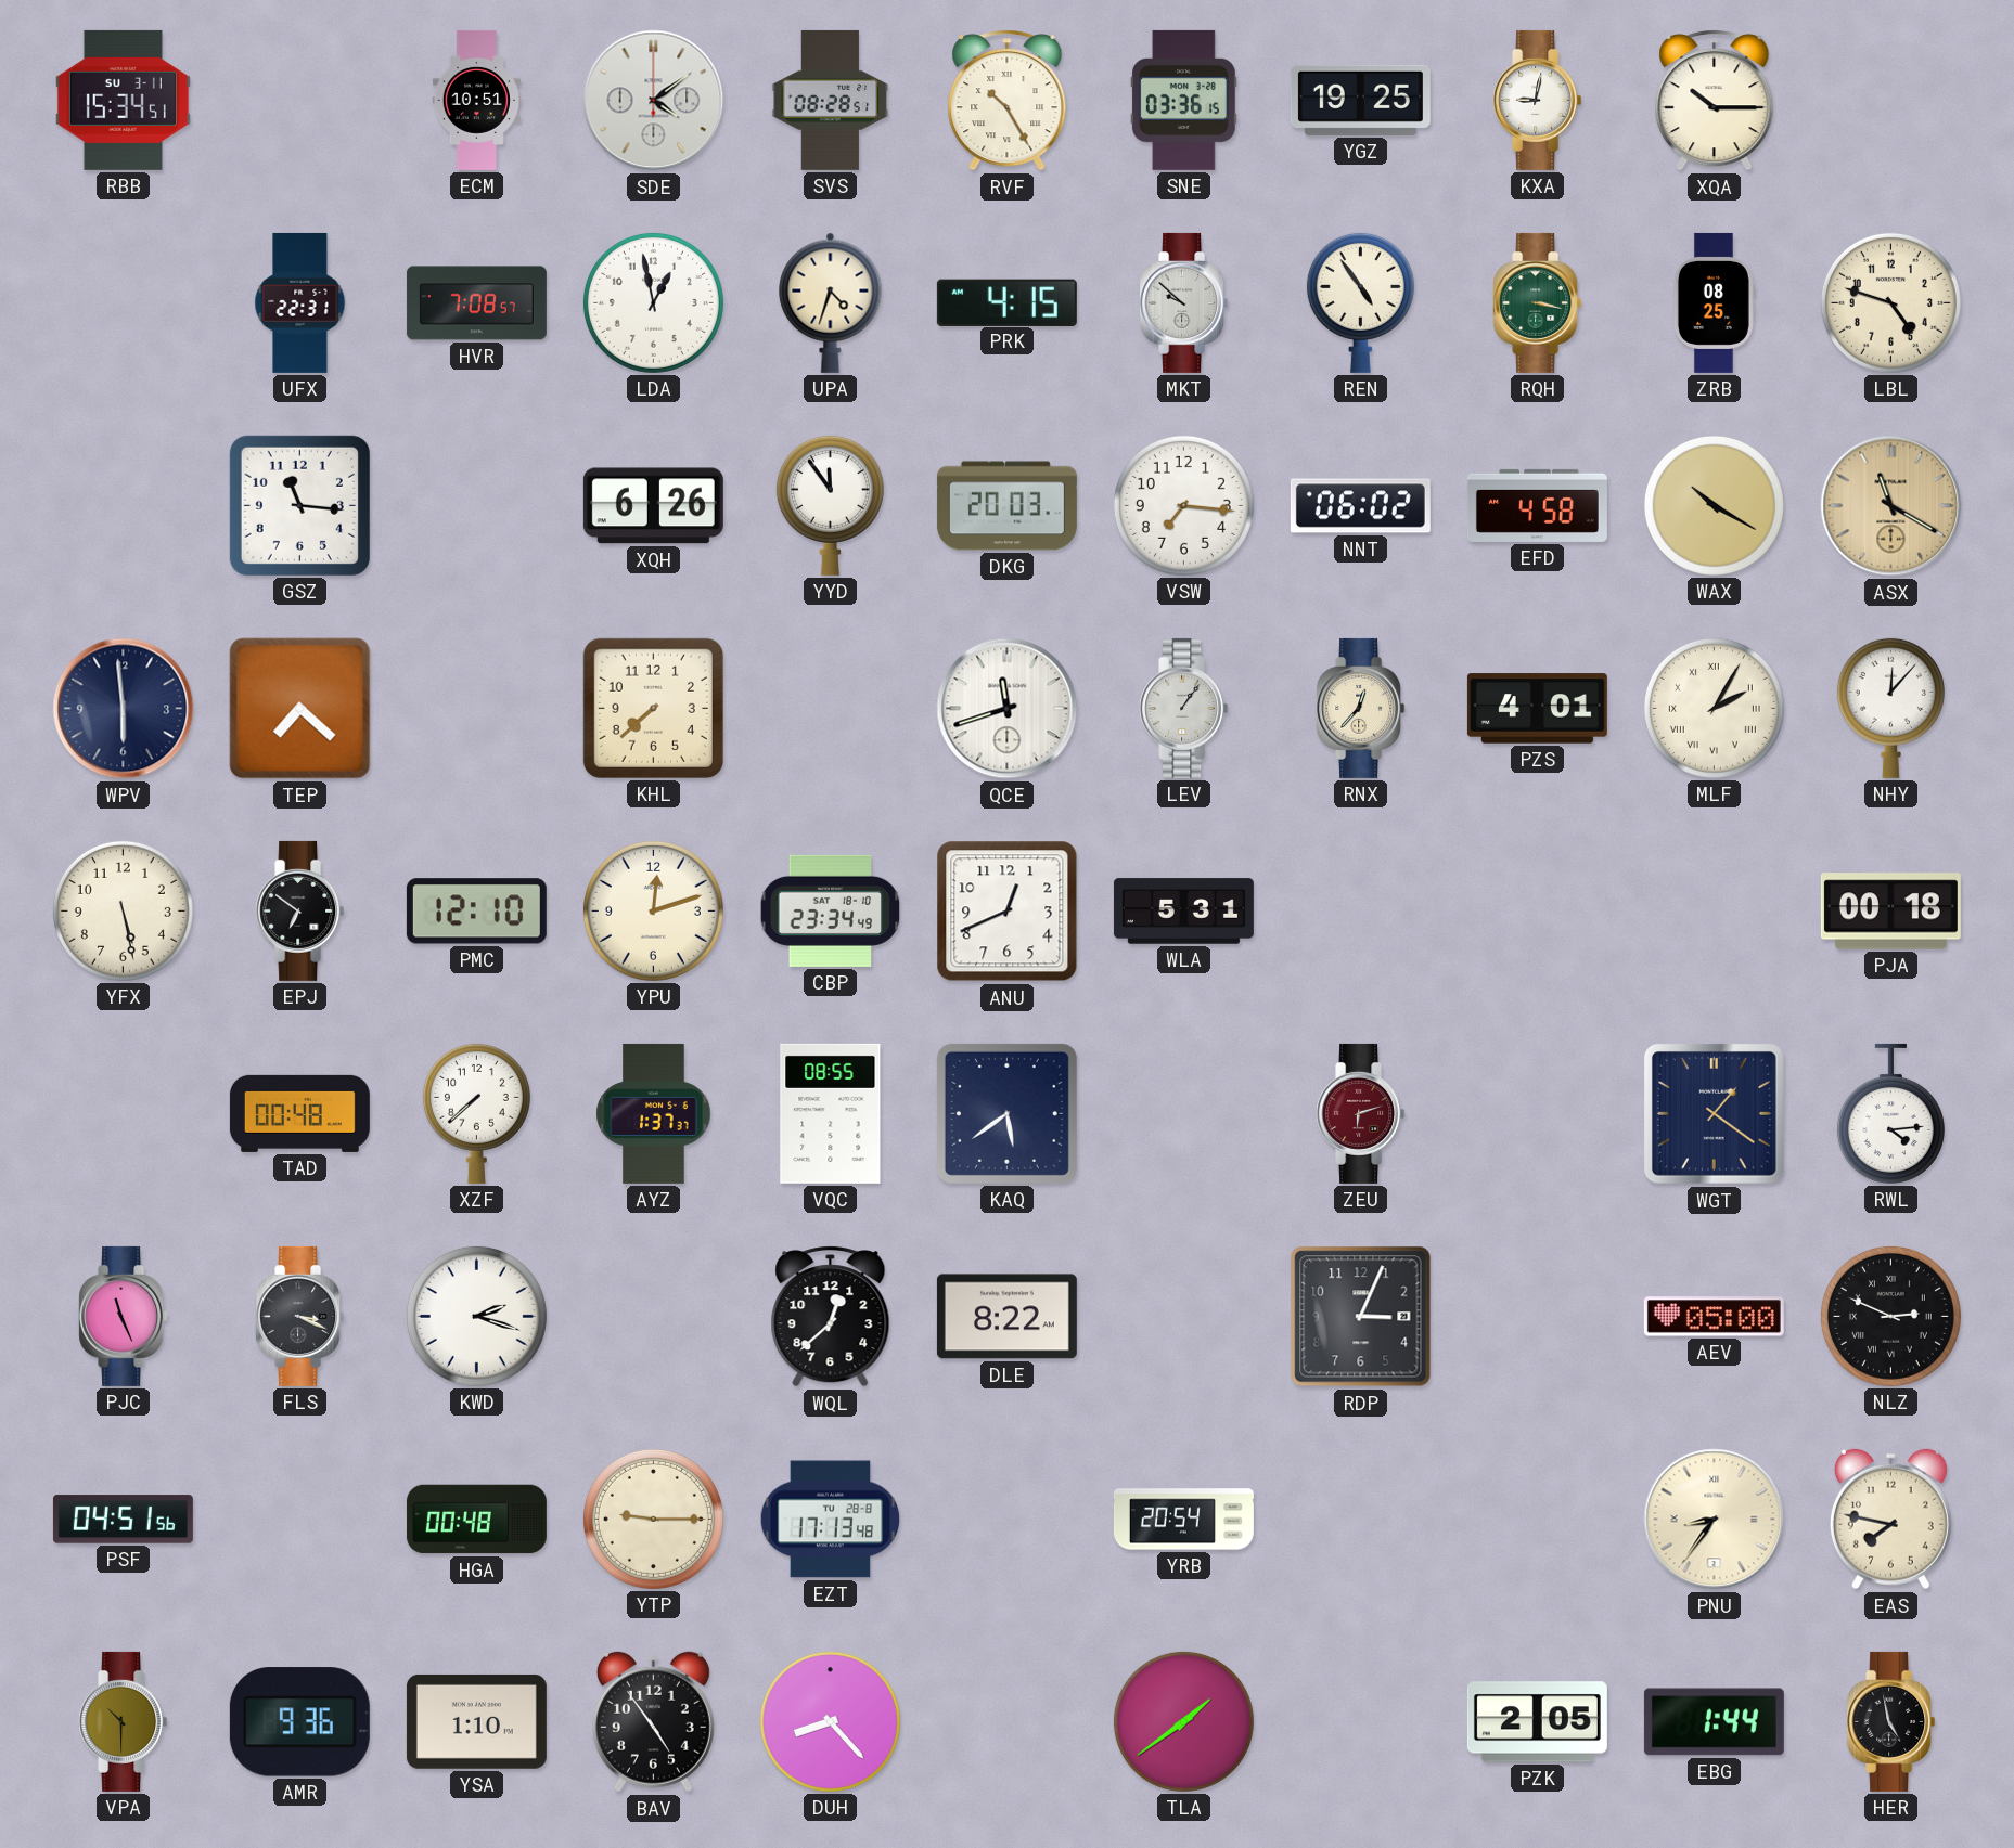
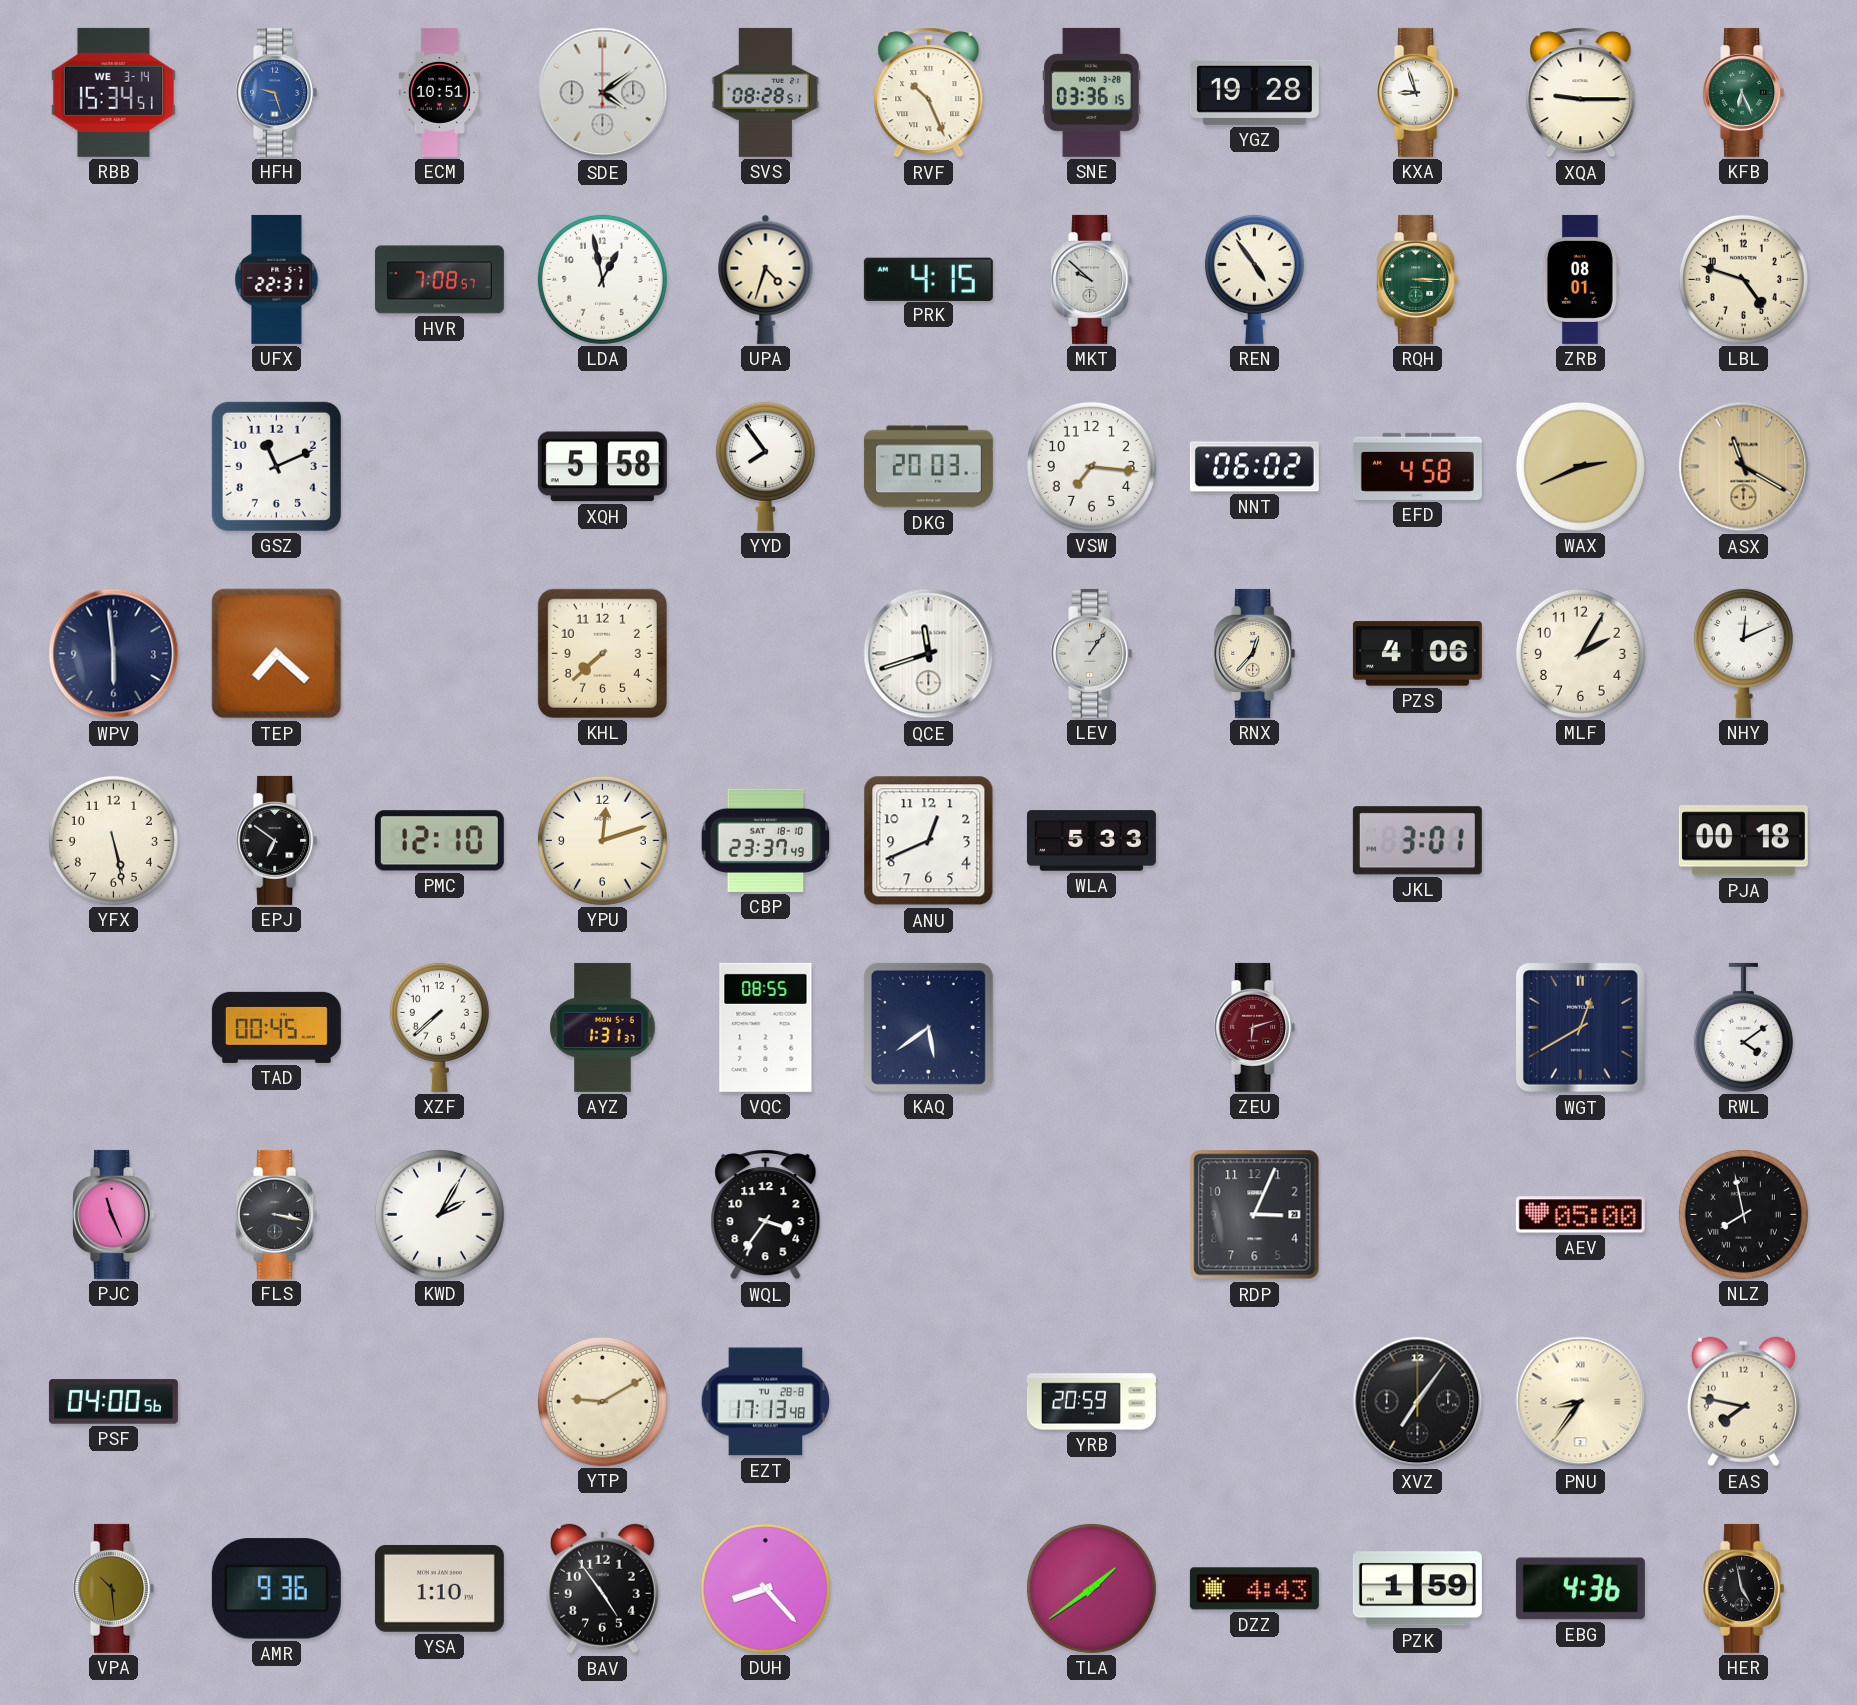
RBB date: SU 3-11 -> WE 3-14
HFH: none -> 9:27
RVF: 10:25 -> 10:26
YGZ: 19:25 -> 19:28
KXA: 9:02 -> 8:57
XQA: 10:15 -> 9:15
KFB: none -> 6:26
RQH: 3:17 -> 3:15
ZRB: 08:25 -> 08:01
GSZ: 11:16 -> 11:11
XQH: 6:26 -> 5:58
YYD: 11:54 -> 7:54
WAX: 10:20 -> 2:41
PZS: 4:01 -> 4:06
MLF numerals: Roman -> Arabic
NHY: 12:07 -> 12:11
CBP: 23:34 -> 23:37
WLA: 5:31 -> 5:33
JKL: none -> 3:01
TAD: 00:48 -> 00:45
AYZ: 1:37 -> 1:31
WGT: 1:21 -> 12:40
RWL: 4:14 -> 4:09
FLS: 3:19 -> 3:17
KWD: 2:18 -> 2:05
WQL: 12:38 -> 3:36
DLE: 8:22 -> none
NLZ: 2:49 -> 7:58
PSF: 04:51 -> 04:00
HGA: 00:48 -> none
YTP: 9:15 -> 9:10
YRB: 20:54 -> 20:59
XVZ: none -> 7:06
VPA: 10:30 -> 10:29
DZZ: none -> 4:43
PZK: 2:05 -> 1:59
EBG: 1:44 -> 4:36
